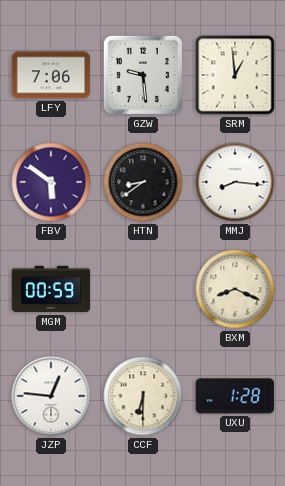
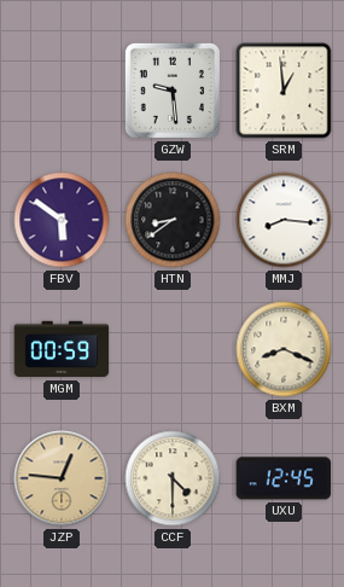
LFY: 7:06 -> none
JZP dial: white -> champagne
CCF: 6:30 -> 4:30
UXU: 1:28 -> 12:45
